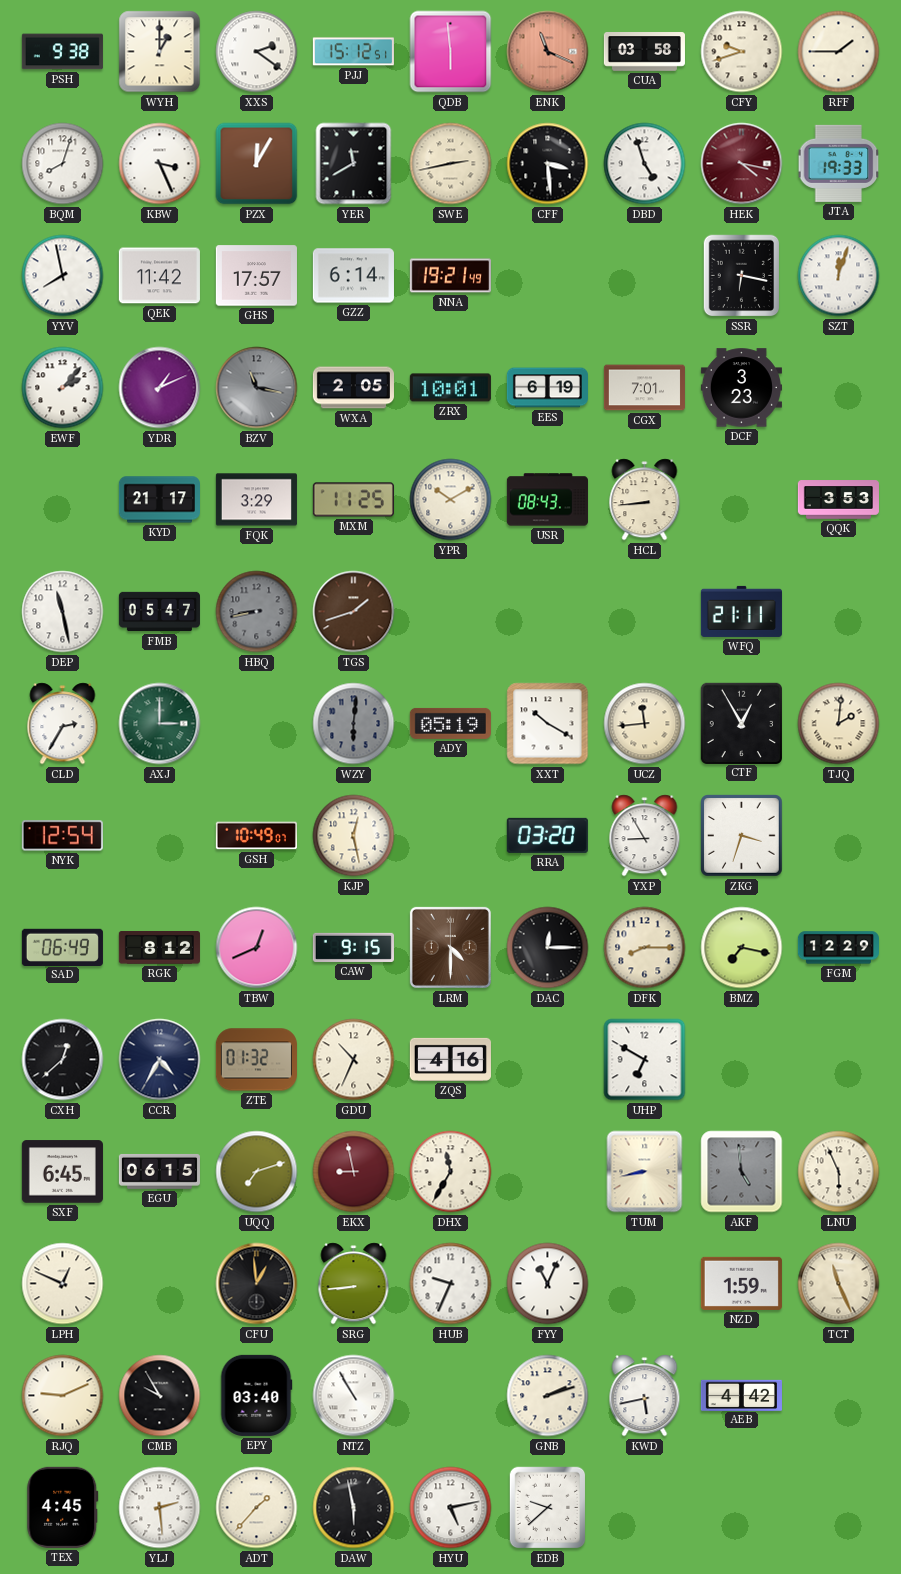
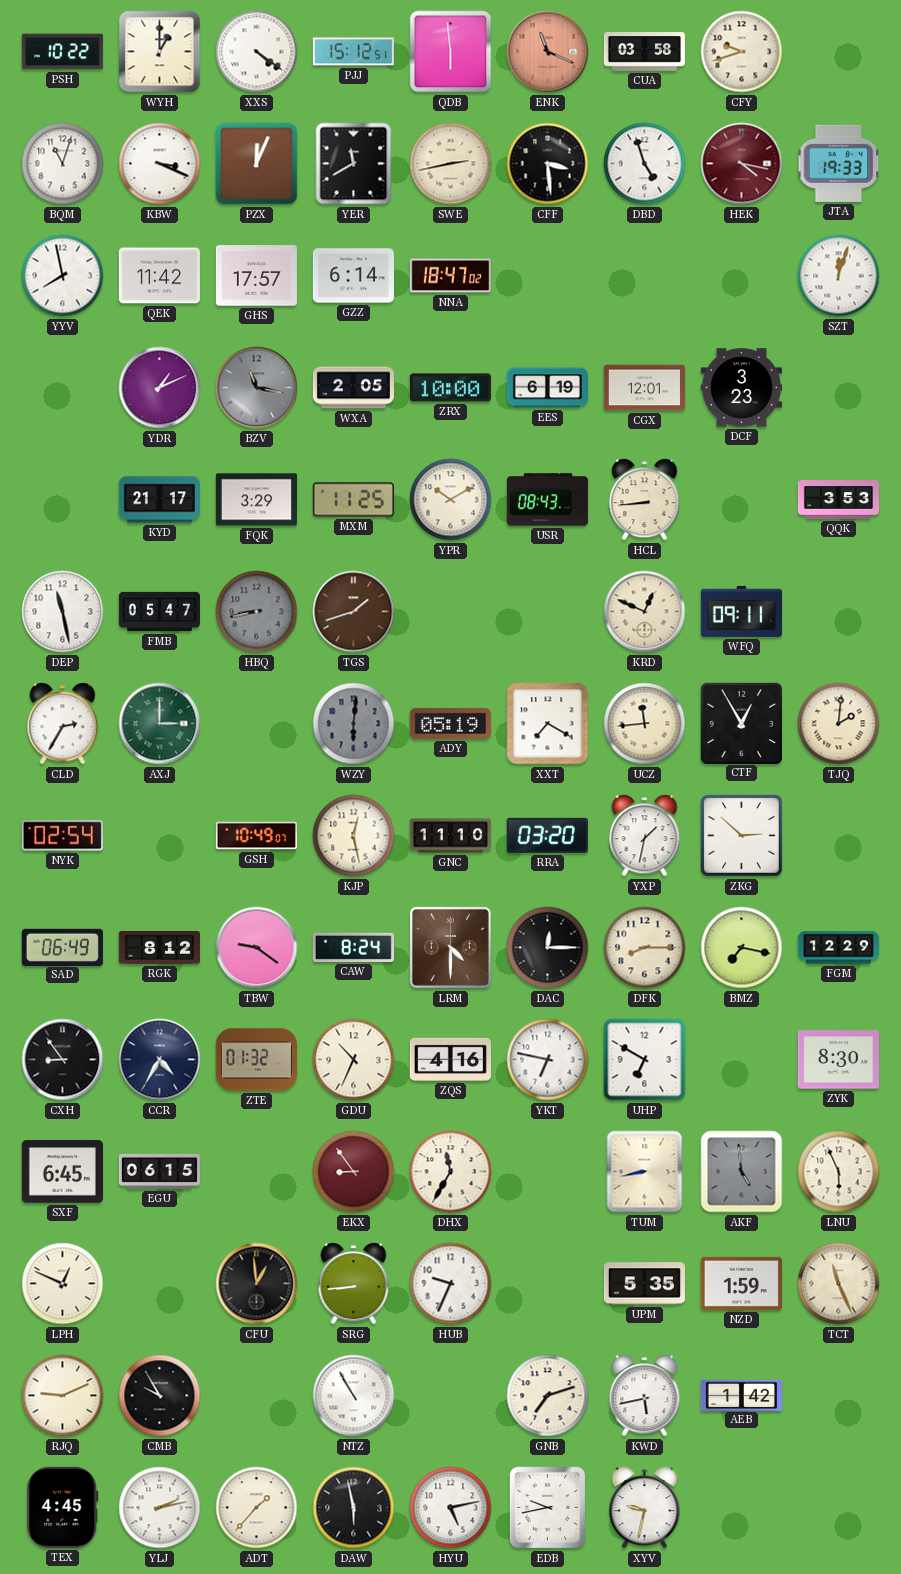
PSH: 9:38 -> 10:22
XXS: 2:21 -> 4:21
RFF: 1:45 -> none
BQM: 8:03 -> 11:03
KBW: 3:26 -> 3:19
PZX: 12:05 -> 12:04
NNA: 19:21 -> 18:47
SSR: 6:17 -> none
EWF: 2:07 -> none
ZRX: 10:01 -> 10:00
CGX: 7:01 -> 12:01
KRD: none -> 12:49
WFQ: 21:11 -> 09:11
XXT: 10:20 -> 7:20
NYK: 12:54 -> 02:54
GNC: none -> 11:10
YXP: 8:55 -> 1:32
ZKG: 3:33 -> 2:52
TBW: 12:41 -> 9:21
CAW: 9:15 -> 8:24
CXH: 12:38 -> 8:54
YKT: none -> 6:47
ZYK: none -> 8:30
UQQ: 7:12 -> none
EKX: 8:58 -> 8:54
FYY: 11:04 -> none
UPM: none -> 5:35
EPY: 03:40 -> none
GNB: 2:12 -> 7:12
AEB: 4:42 -> 1:42
YLJ: 2:29 -> 2:13
EDB: 9:38 -> 9:43
XYV: none -> 9:32
